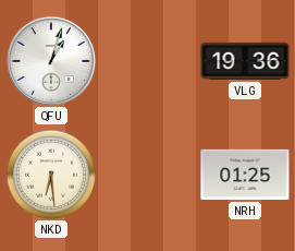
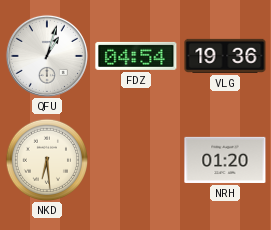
FDZ: none -> 04:54
NRH: 01:25 -> 01:20
